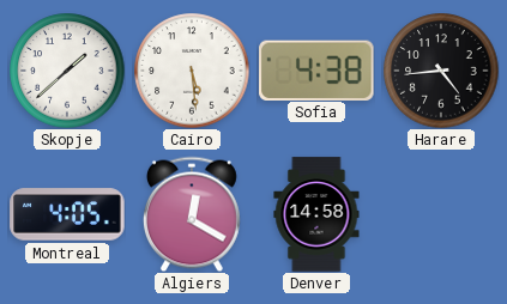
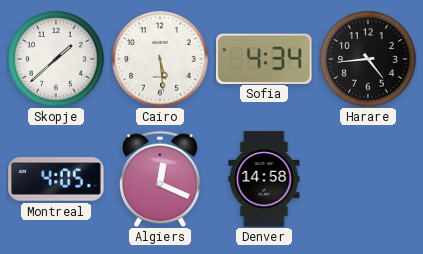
Sofia: 4:38 -> 4:34
Algiers: 12:20 -> 12:19
